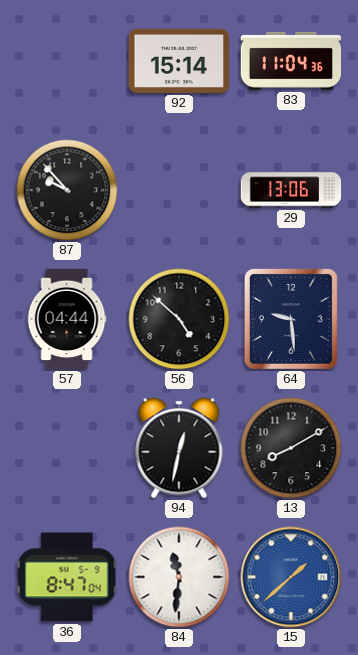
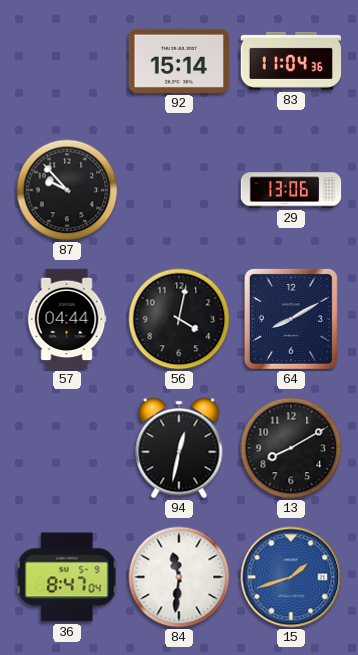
56: 4:52 -> 4:02
64: 9:29 -> 8:10
15: 1:38 -> 1:42
